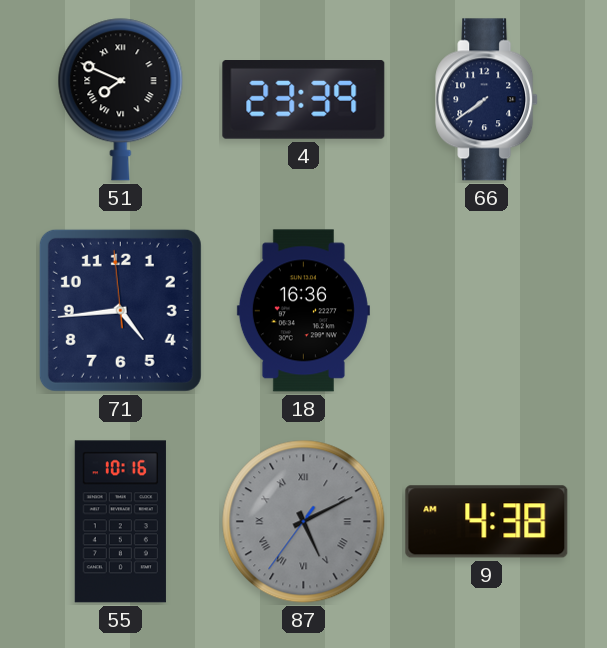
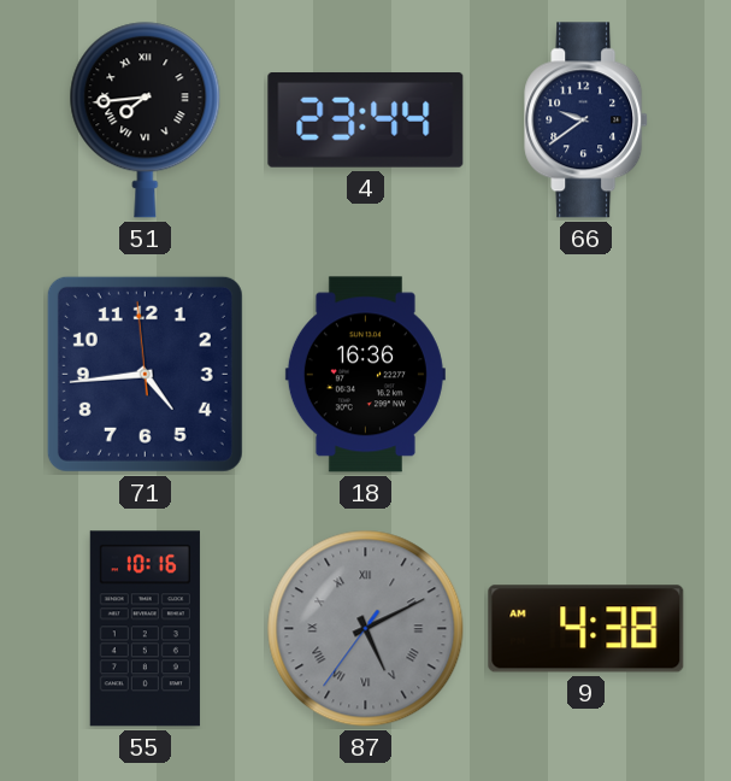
51: 7:49 -> 7:44
4: 23:39 -> 23:44
66: 7:39 -> 9:39
